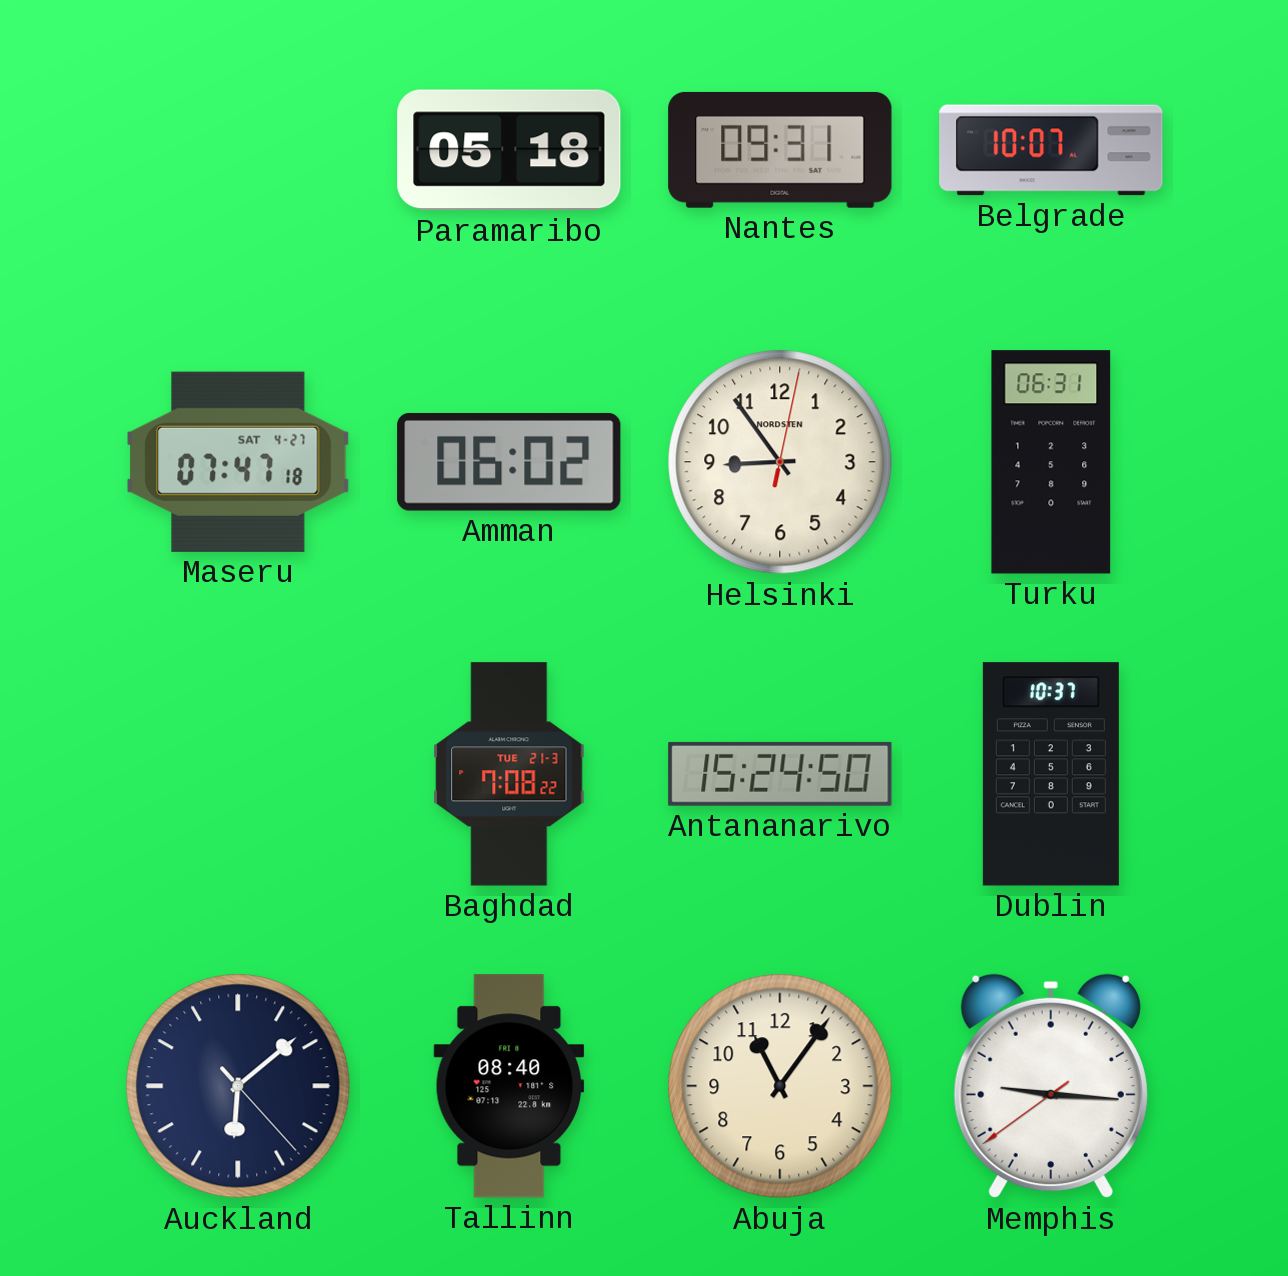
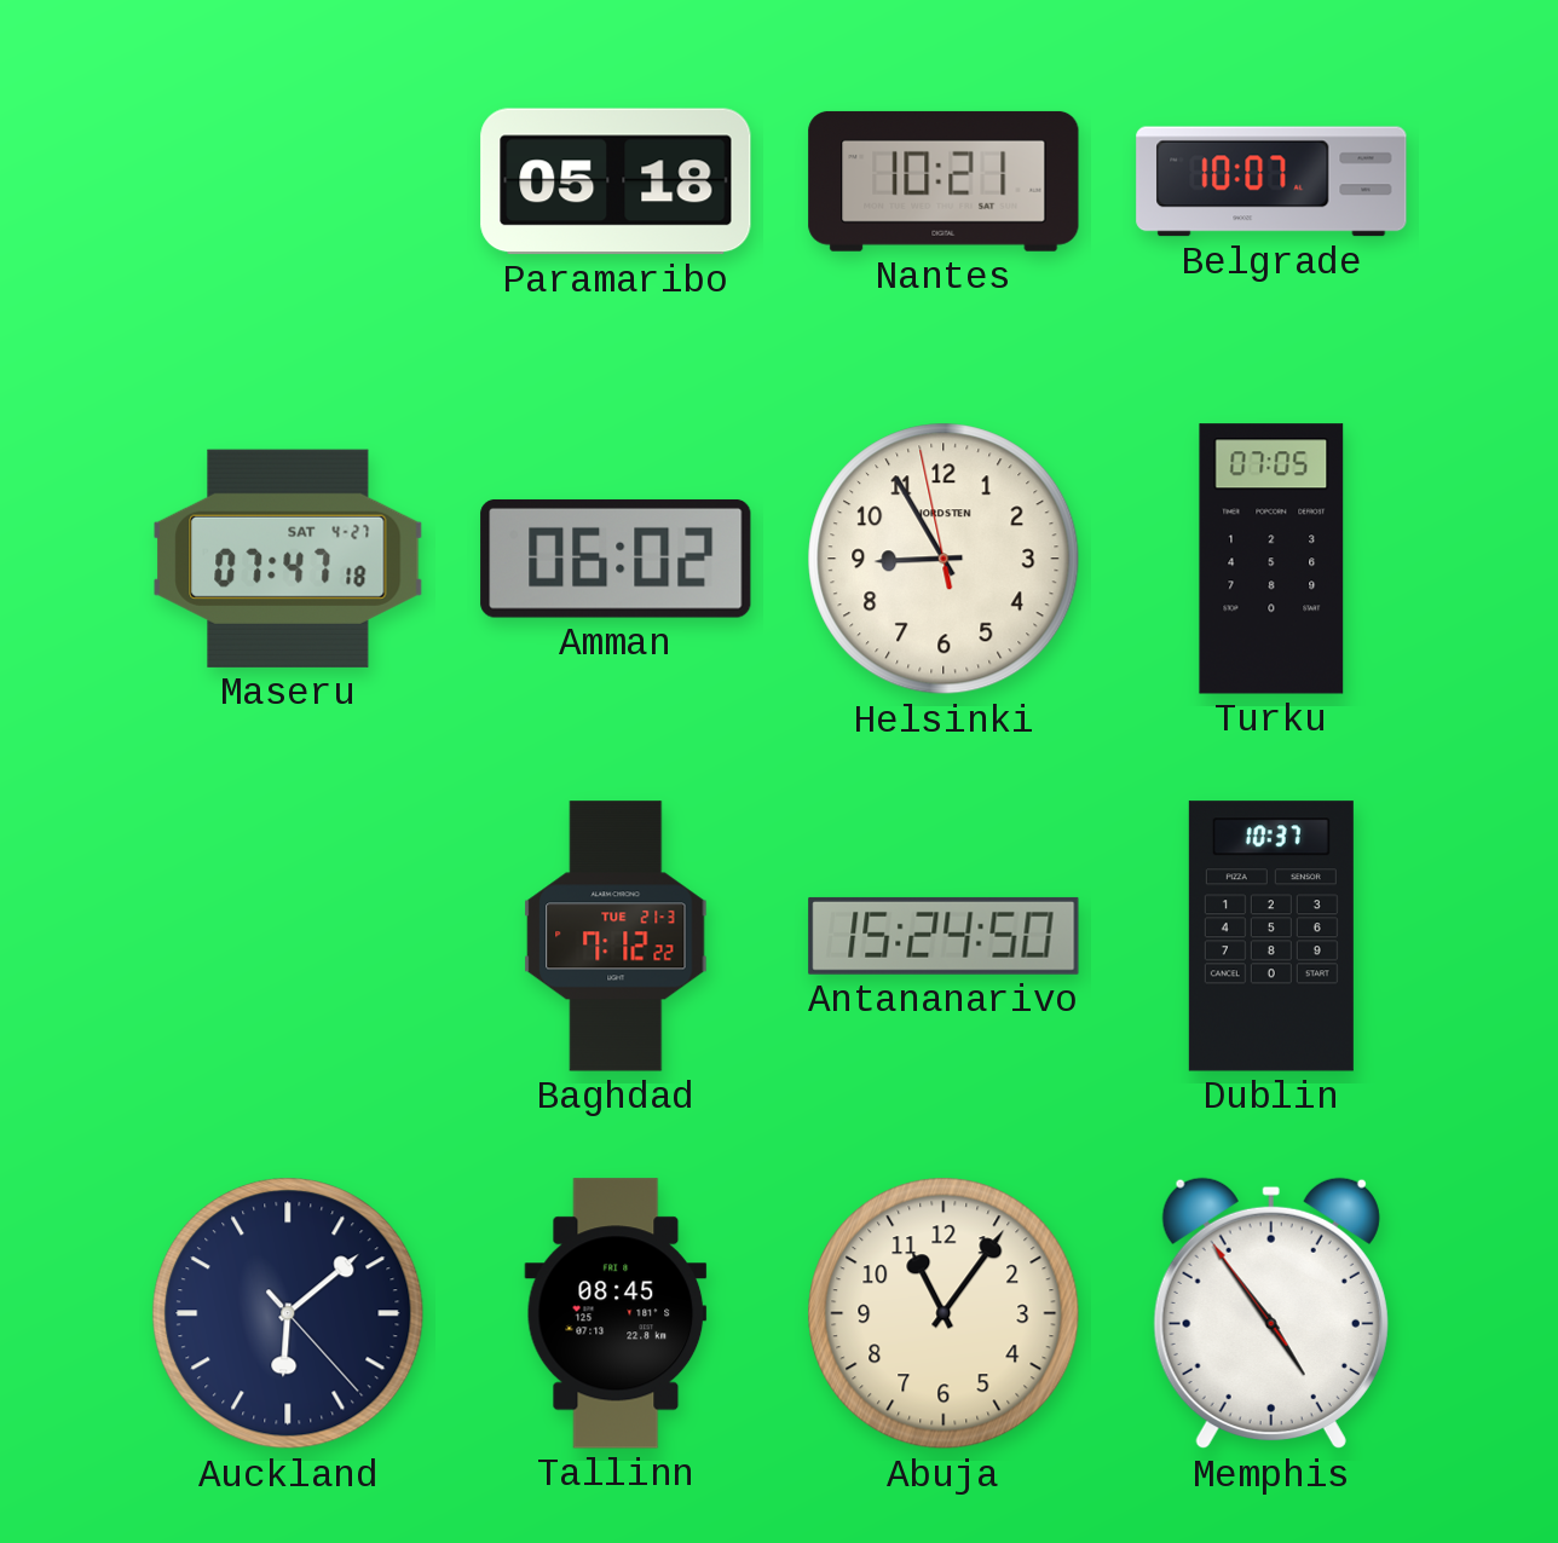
Nantes: 09:31 -> 10:21
Helsinki: 8:54:02 -> 8:54:58
Turku: 06:31 -> 07:05
Baghdad: 7:08 -> 7:12
Tallinn: 08:40 -> 08:45
Memphis: 9:15 -> 4:53
